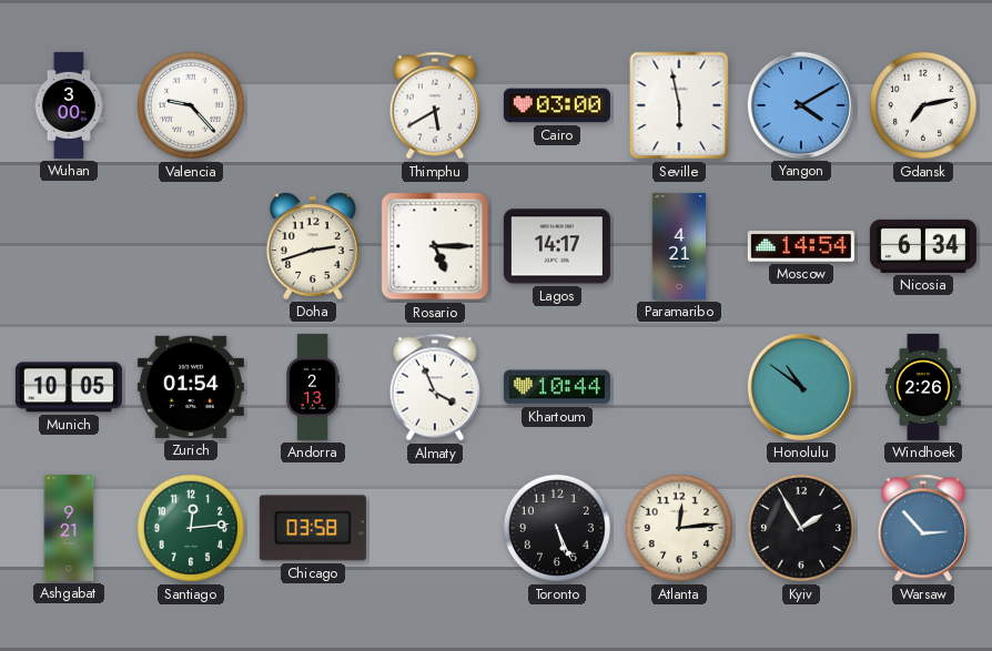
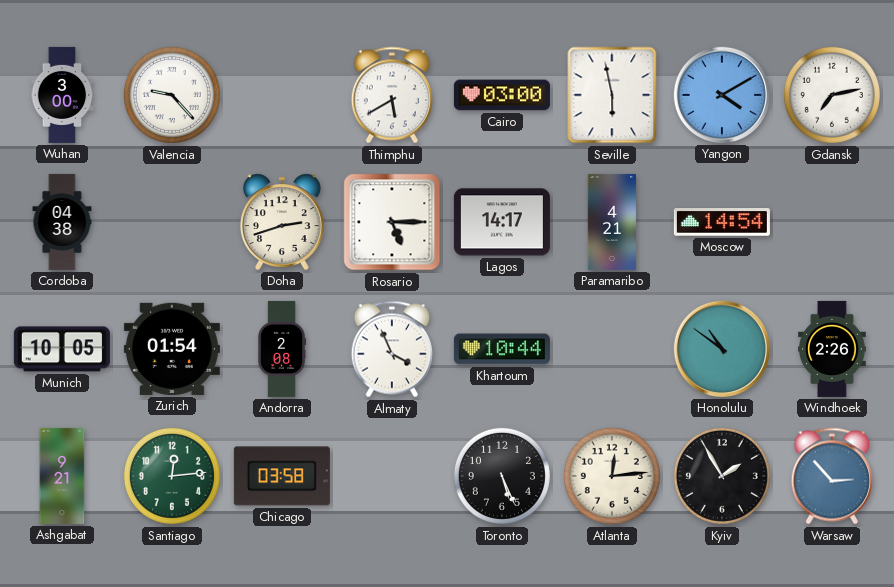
Cordoba: none -> 04:38
Nicosia: 6:34 -> none
Andorra: 2:13 -> 2:08
